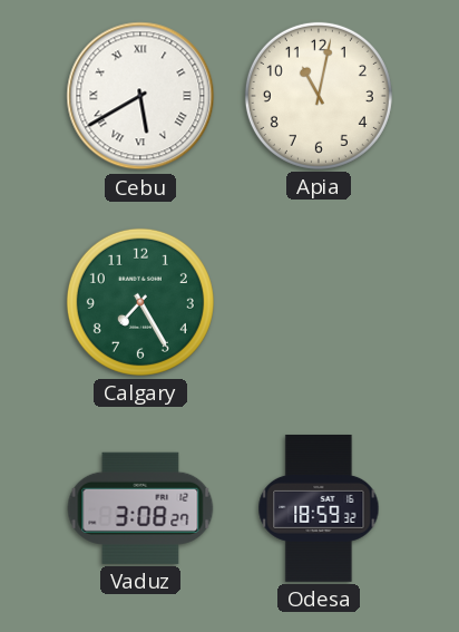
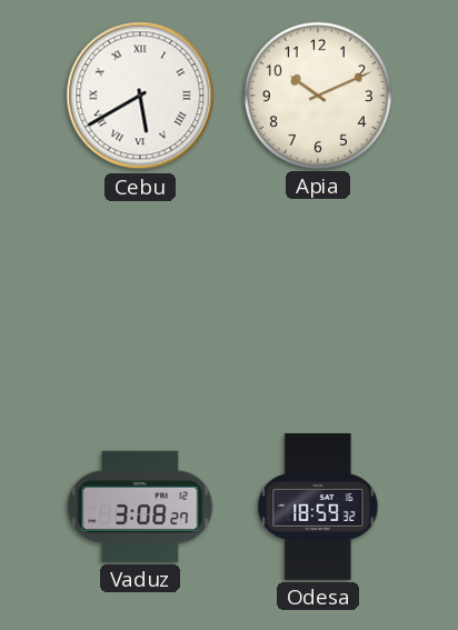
Apia: 11:02 -> 10:11
Calgary: 7:25 -> none
